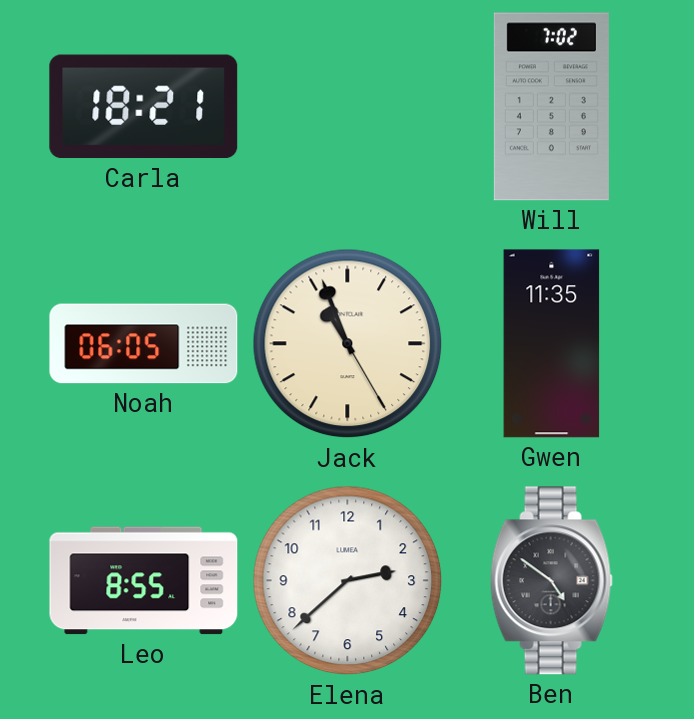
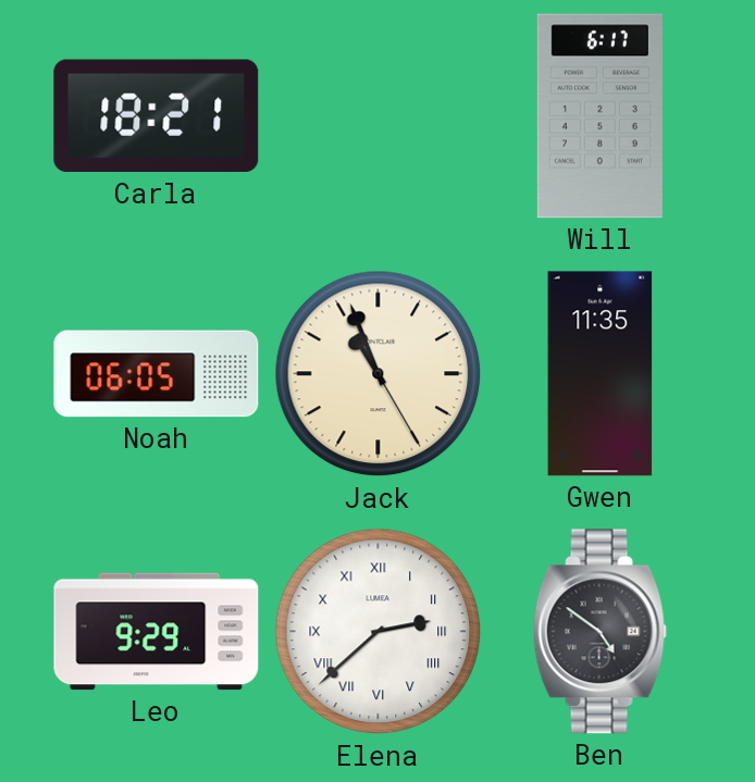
Will: 7:02 -> 6:17
Leo: 8:55 -> 9:29
Elena numerals: Arabic -> Roman
